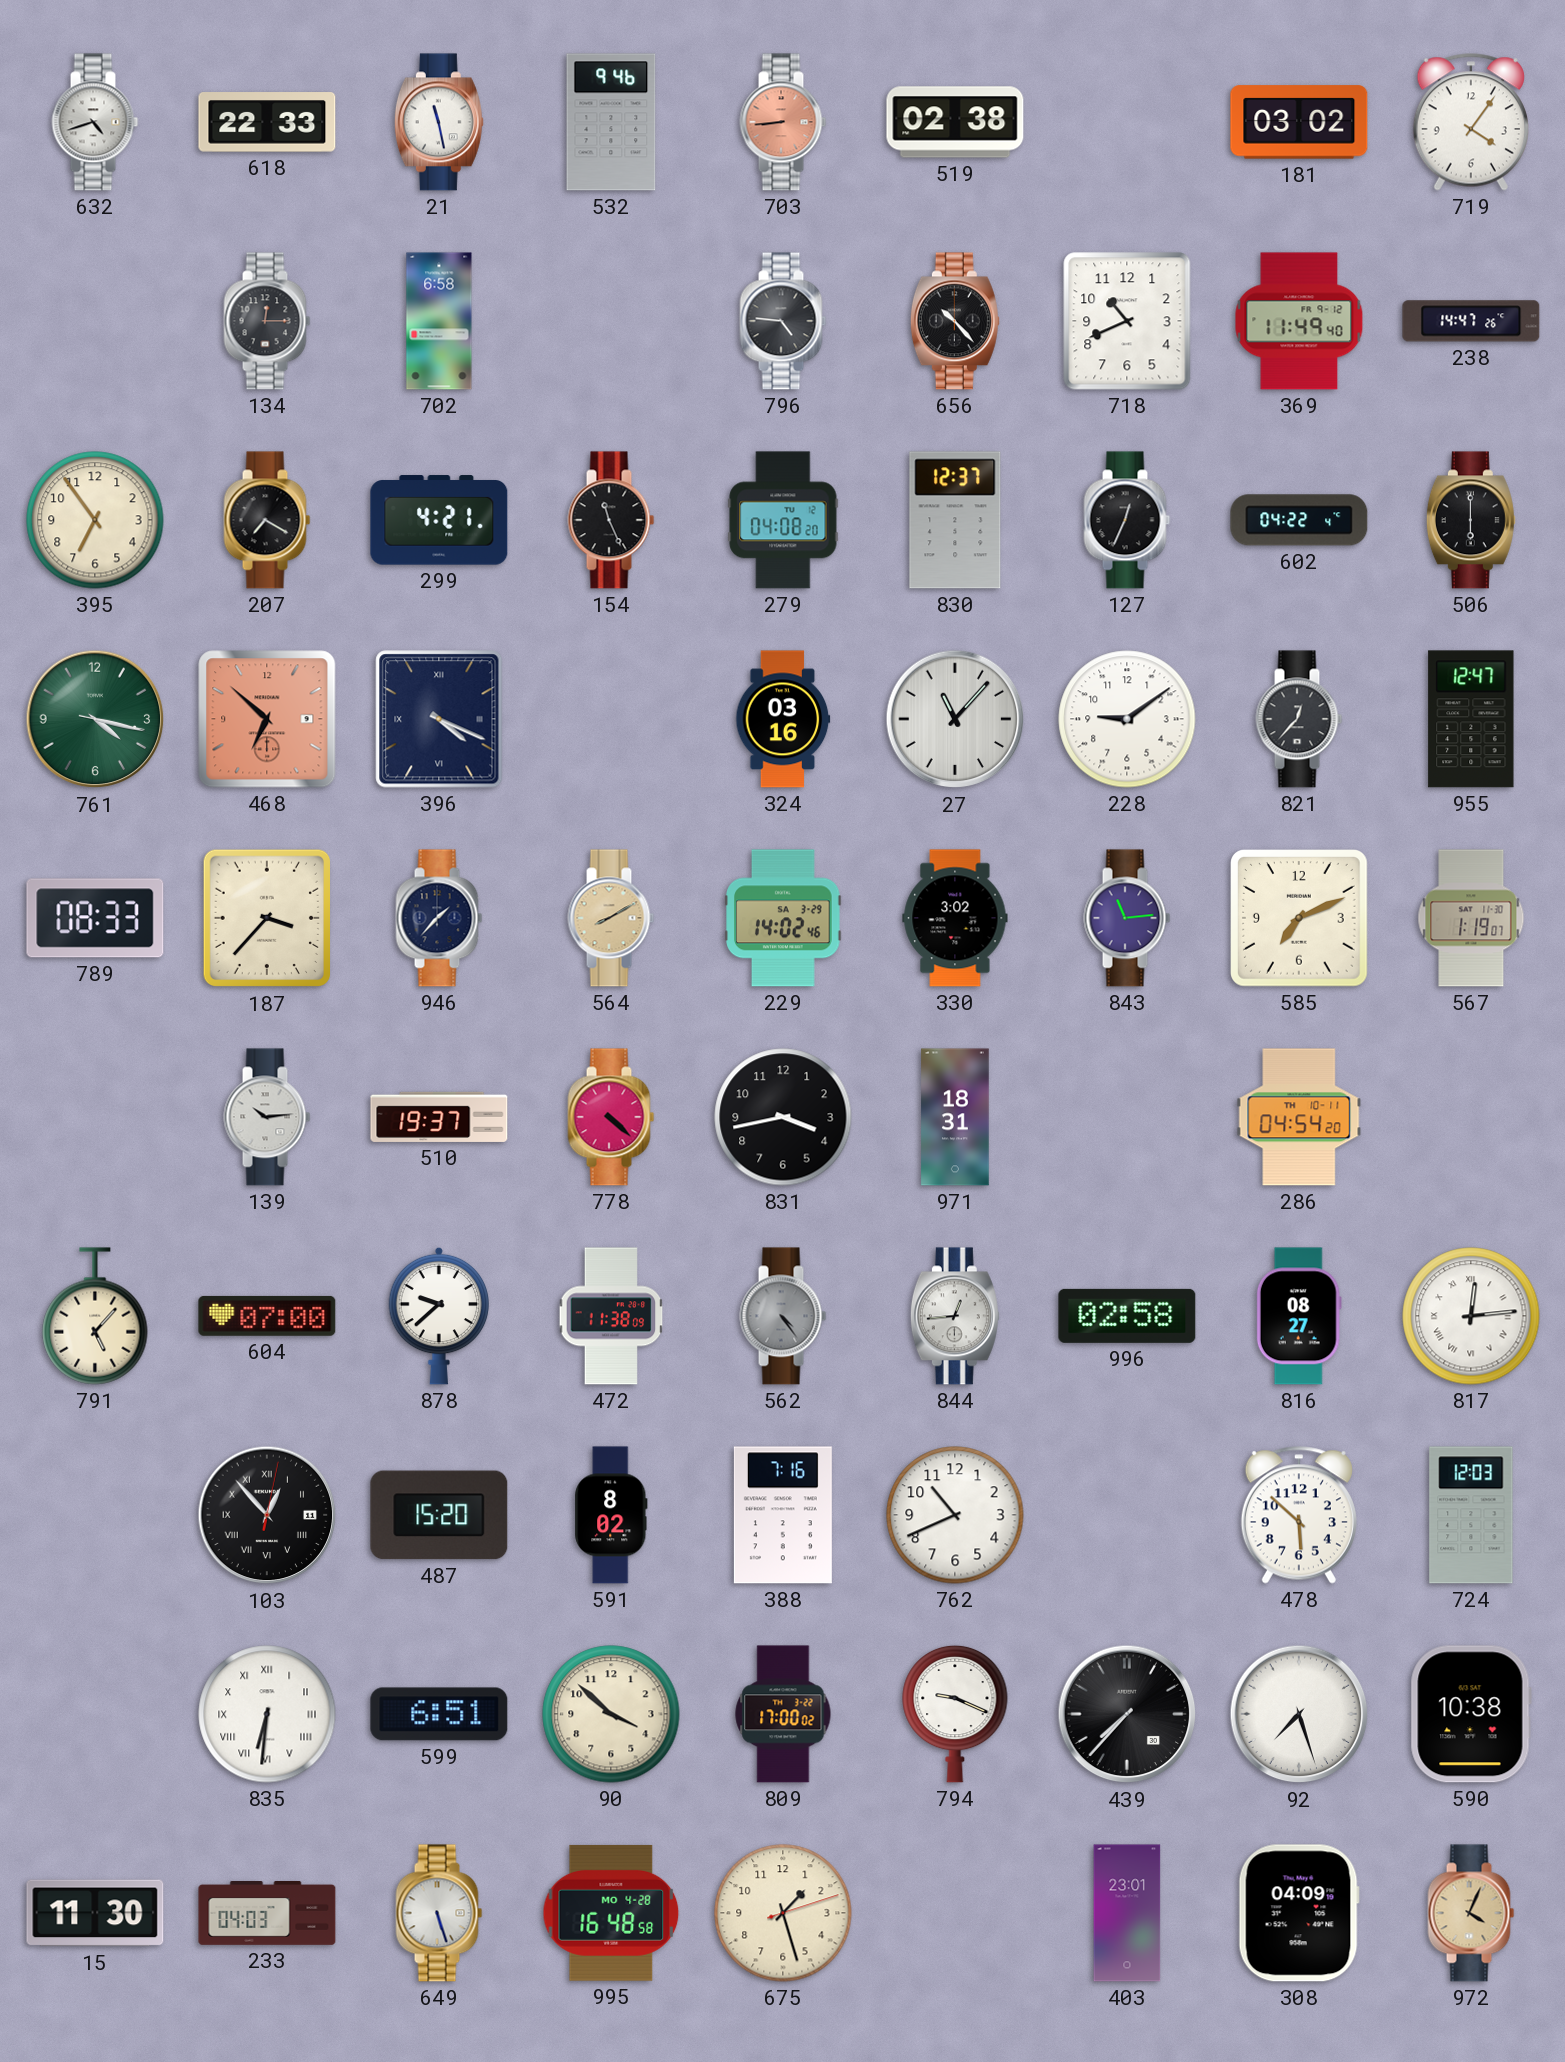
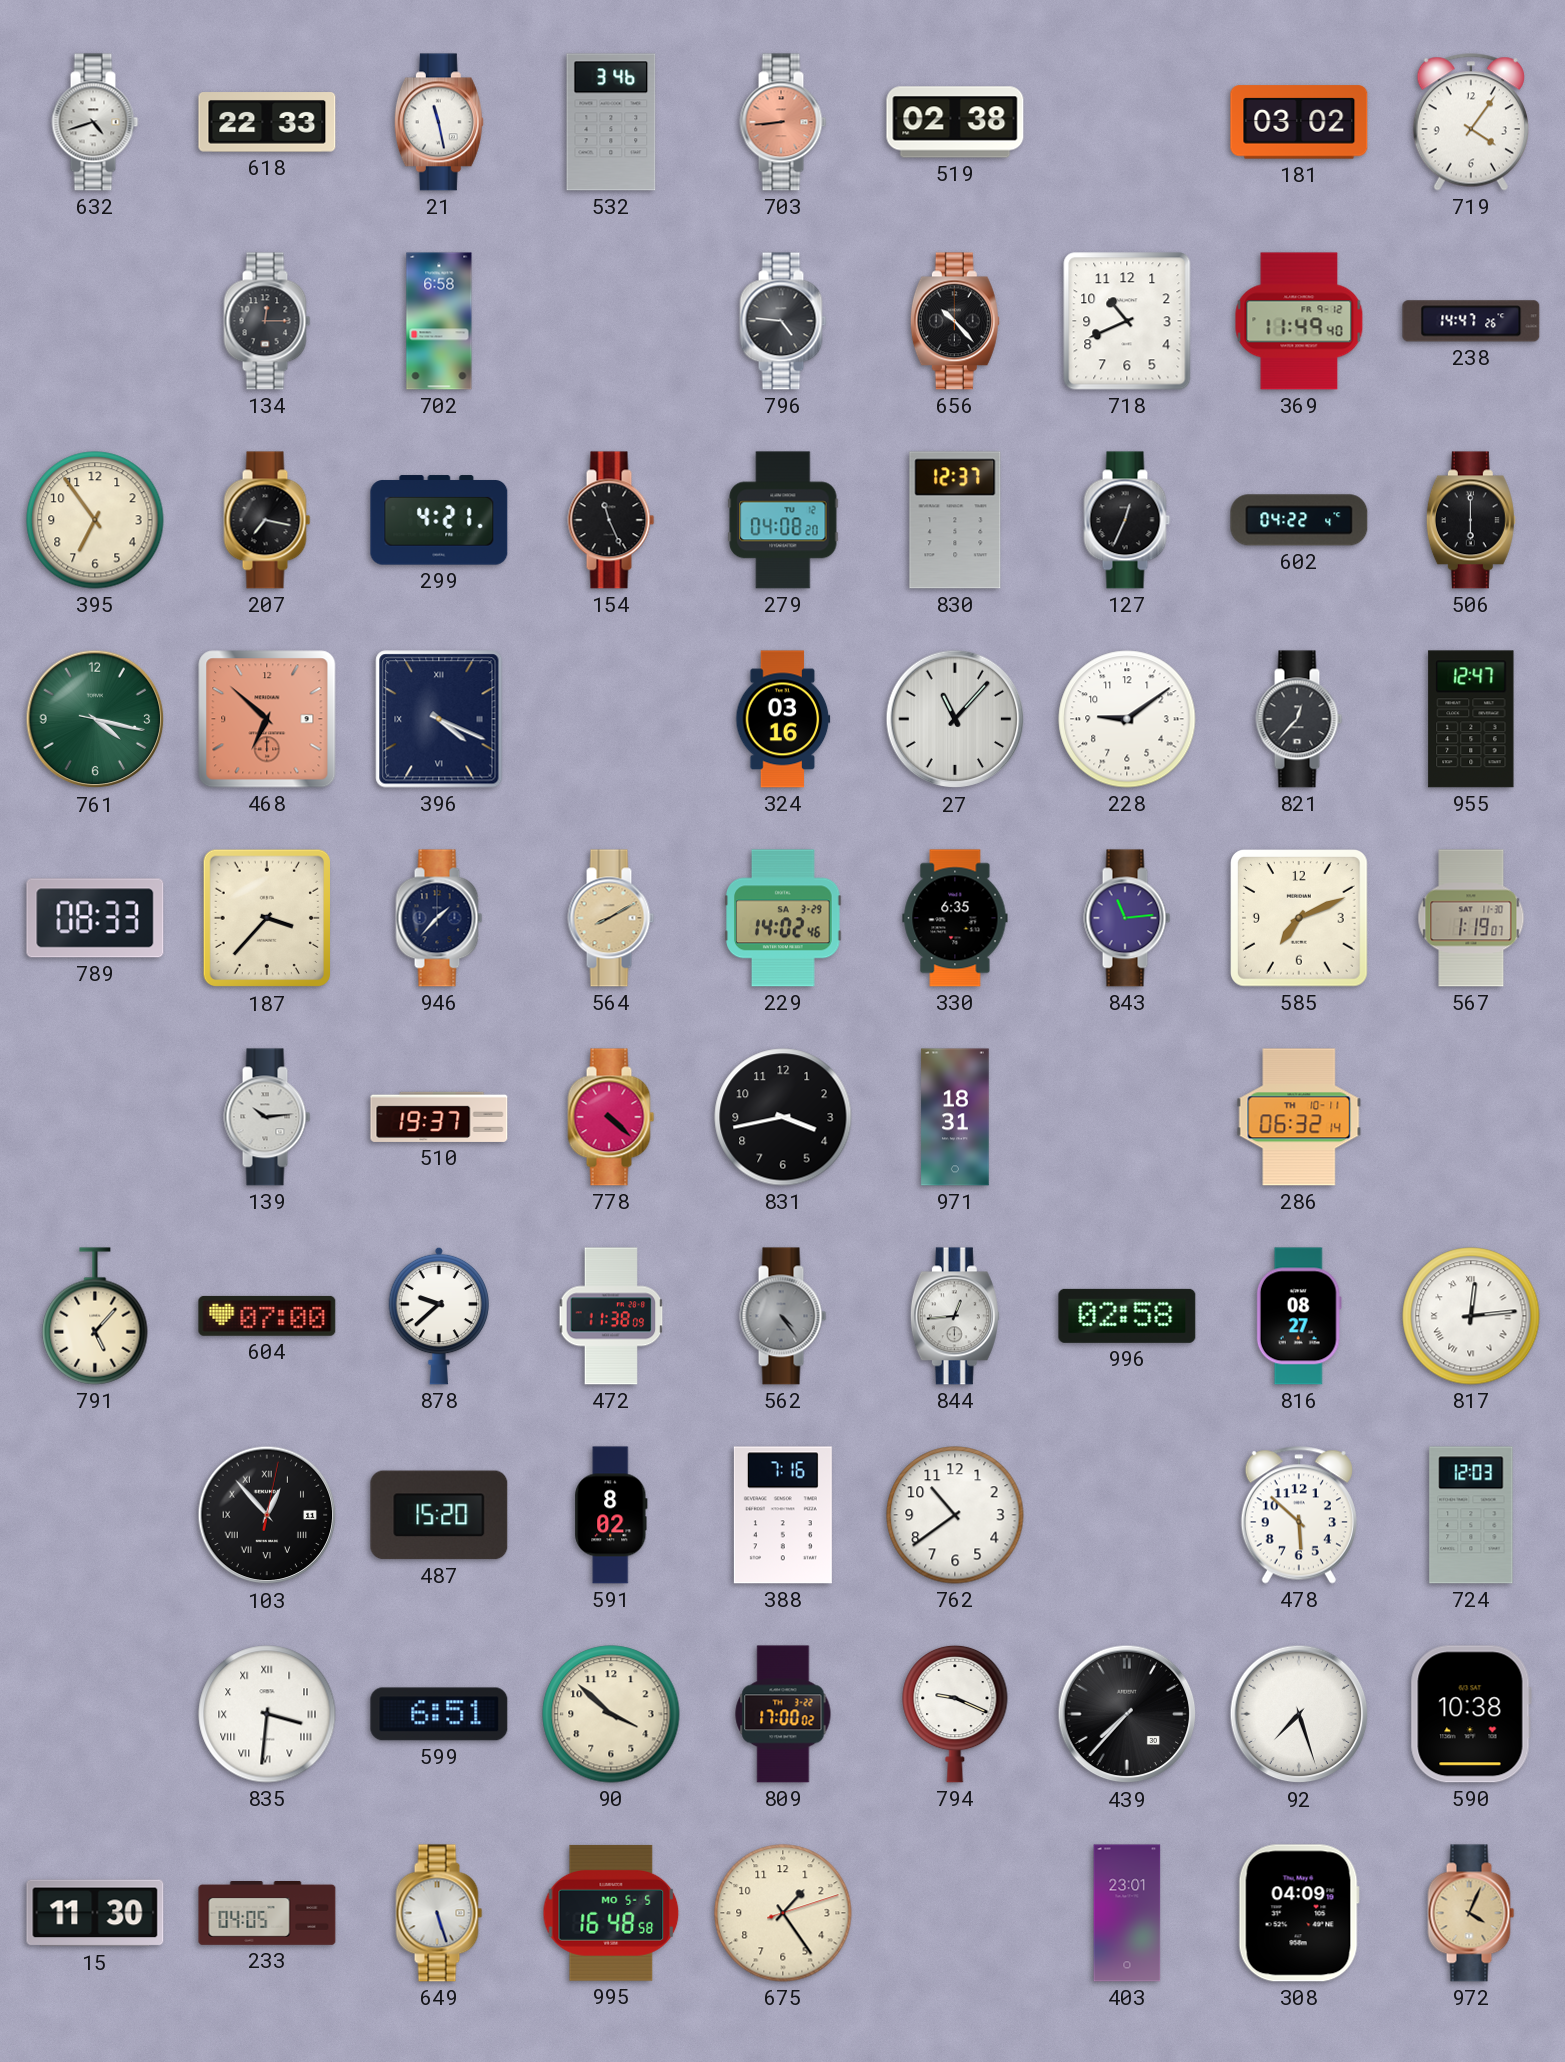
532: 9:46 -> 3:46
207: 7:20 -> 7:17
330: 3:02 -> 6:35
286: 04:54 -> 06:32
762: 10:41 -> 10:39
835: 6:31 -> 3:31
233: 04:03 -> 04:05
995 date: MO 4-28 -> MO 5-5
675: 1:27 -> 1:24
